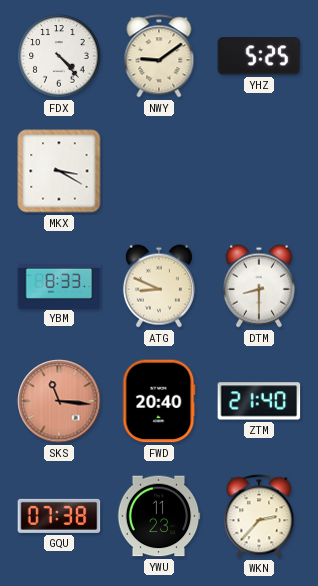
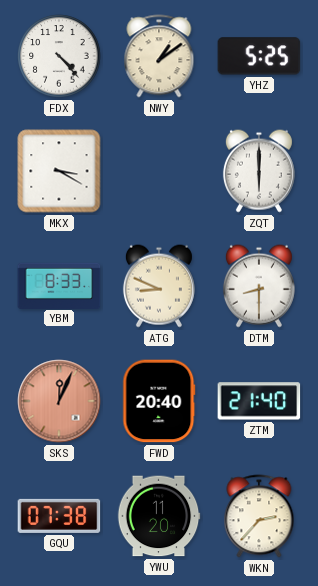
NWY: 9:09 -> 1:09
ZQT: none -> 6:00
SKS: 11:16 -> 12:04
YWU: 11:23 -> 11:20
